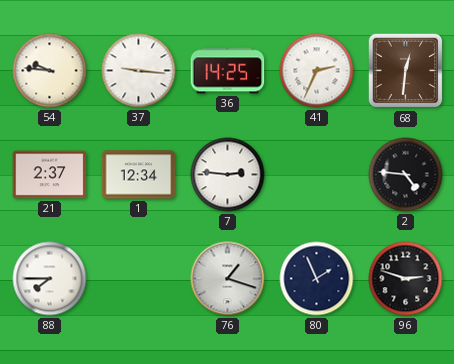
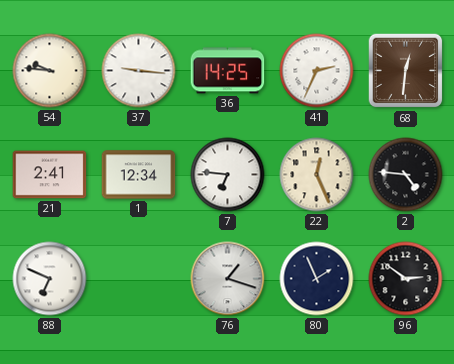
21: 2:37 -> 2:41
7: 2:46 -> 6:46
22: none -> 12:26
88: 7:45 -> 6:49
96: 2:48 -> 2:51
